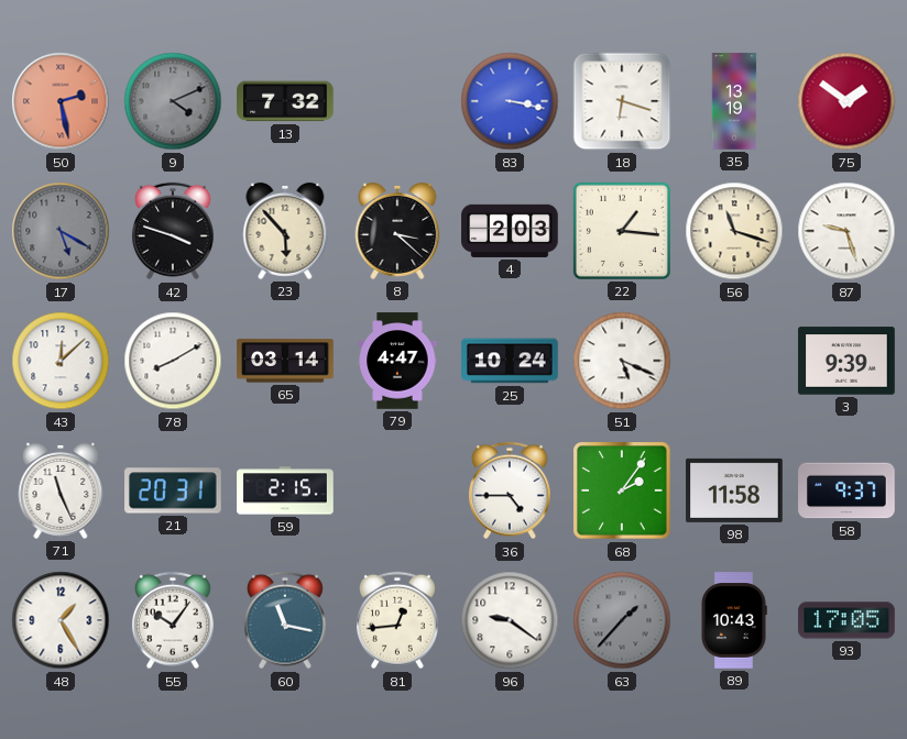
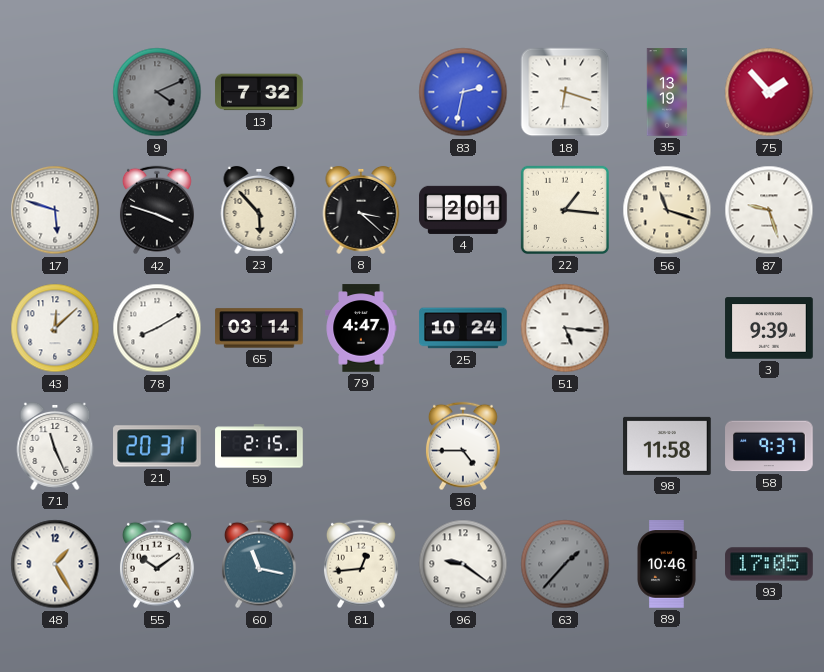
50: 2:28 -> none
83: 3:17 -> 2:32
75: 1:51 -> 1:53
17: 5:20 -> 5:48
17 dial: grey -> white
4: 2:03 -> 2:01
51: 5:19 -> 5:16
68: 2:06 -> none
55: 10:06 -> 10:09
89: 10:43 -> 10:46
